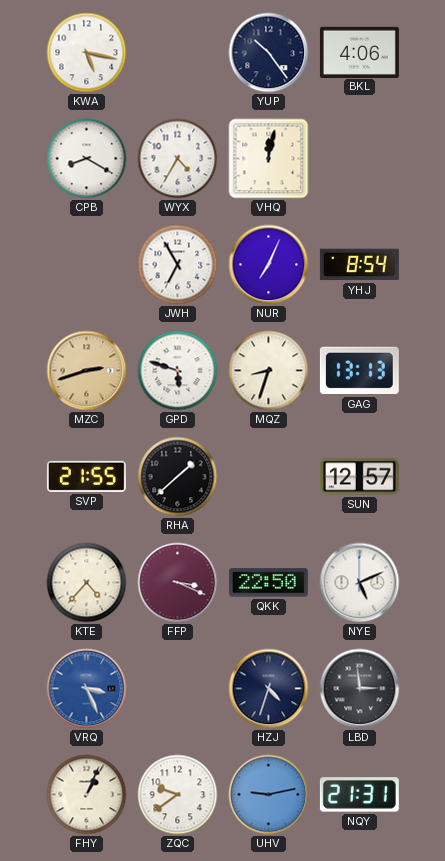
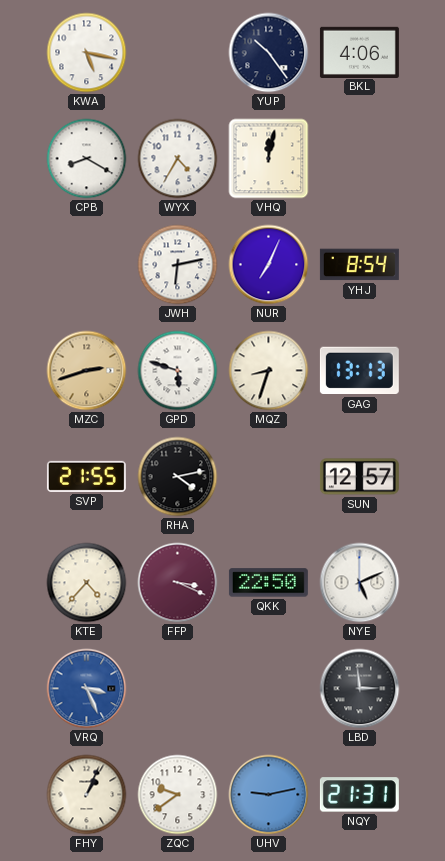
JWH: 6:55 -> 6:13
RHA: 1:38 -> 4:13
HZJ: 4:33 -> none
